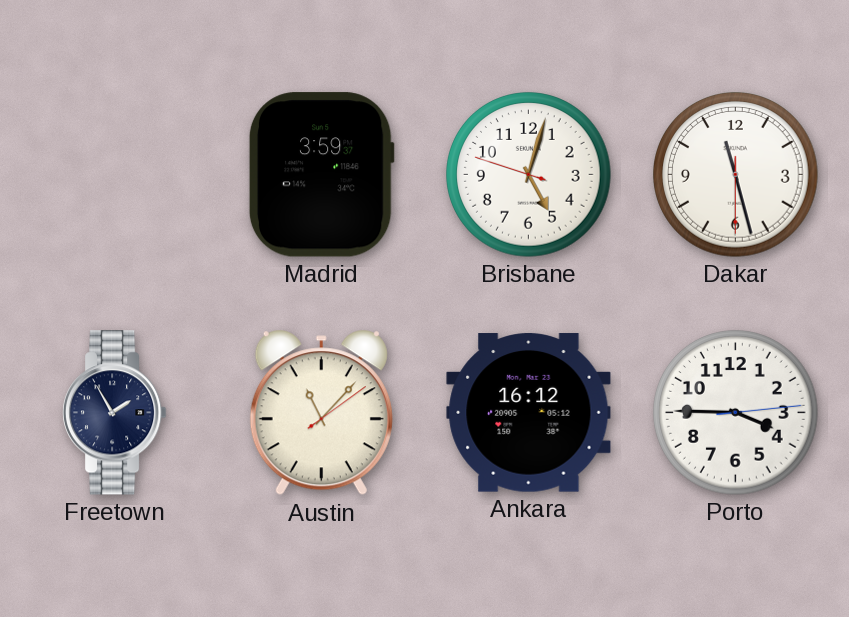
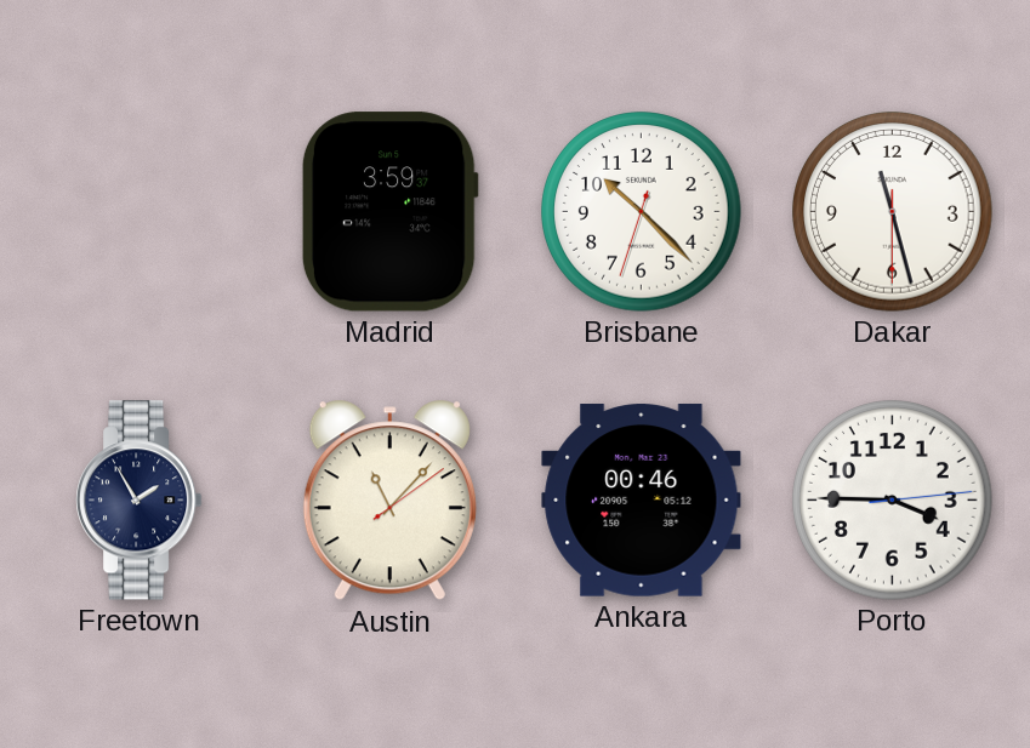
Brisbane: 5:02 -> 10:22
Ankara: 16:12 -> 00:46
